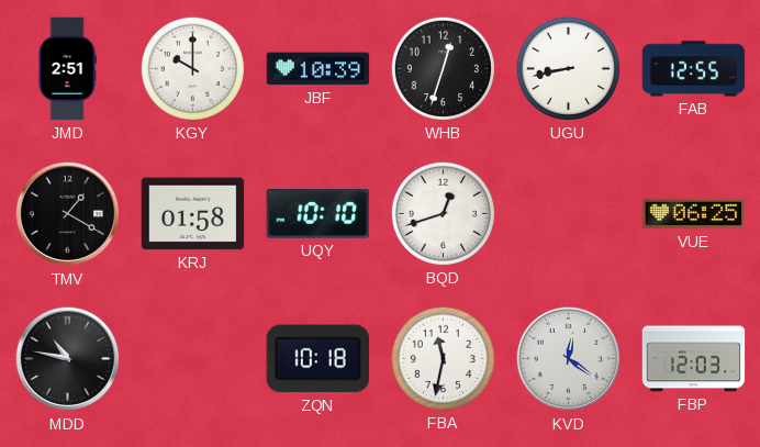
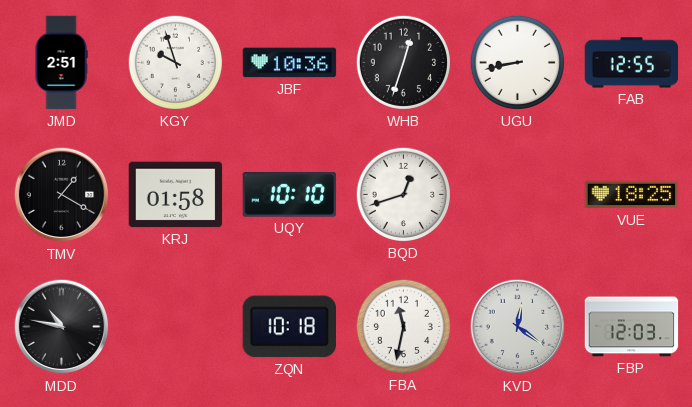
KGY: 10:00 -> 9:57
JBF: 10:39 -> 10:36
VUE: 06:25 -> 18:25
